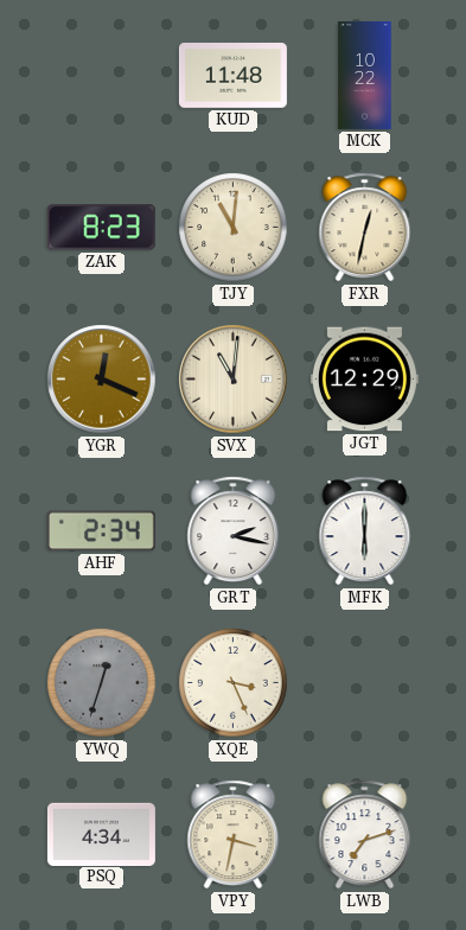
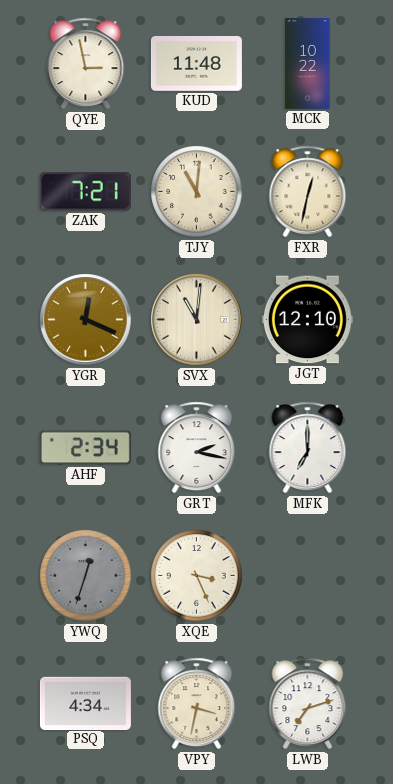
QYE: none -> 2:58
ZAK: 8:23 -> 7:21
JGT: 12:29 -> 12:10
MFK: 6:00 -> 7:00
